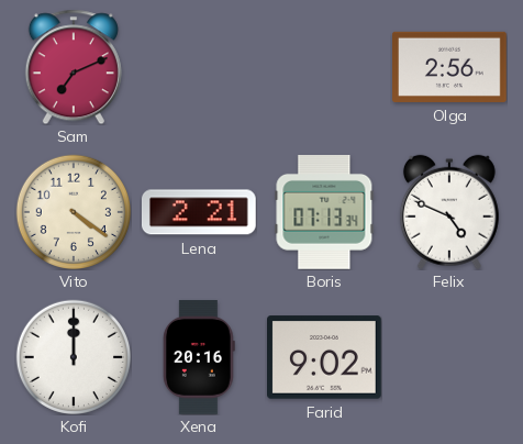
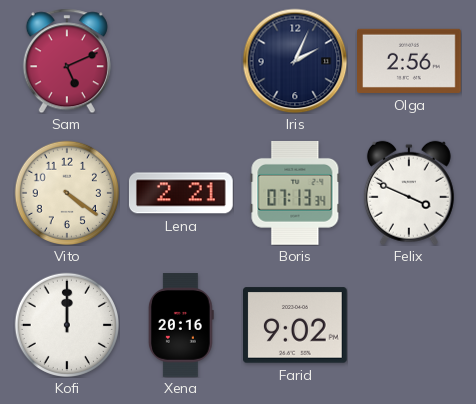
Sam: 7:11 -> 5:11
Iris: none -> 2:04
Felix: 4:49 -> 3:49
